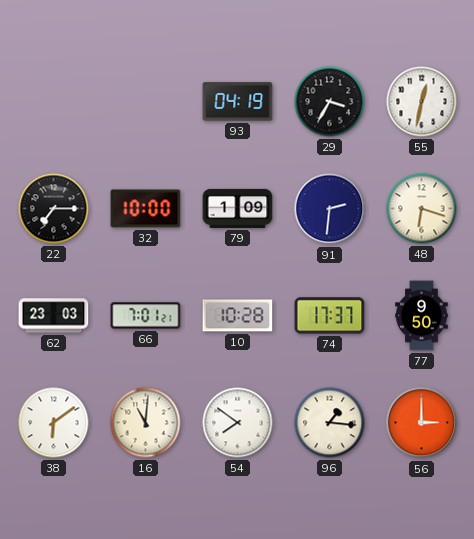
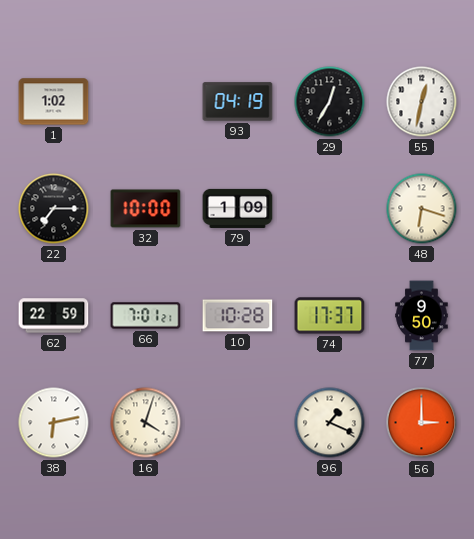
1: none -> 1:02
29: 3:35 -> 12:35
91: 2:31 -> none
62: 23:03 -> 22:59
38: 6:09 -> 6:13
16: 11:01 -> 4:03
54: 7:51 -> none
96: 1:16 -> 1:19
